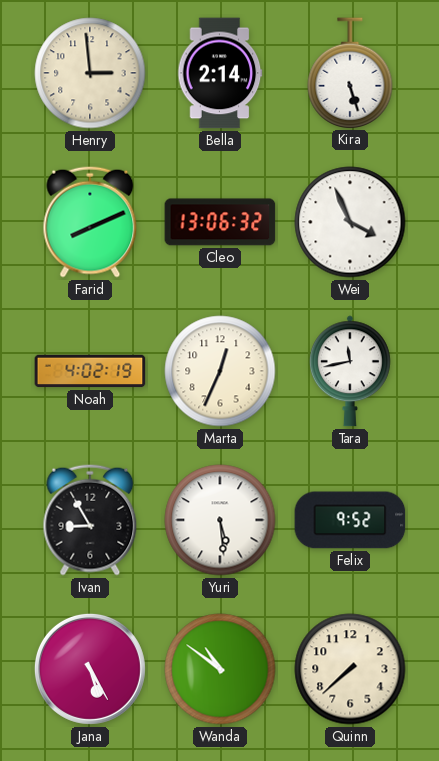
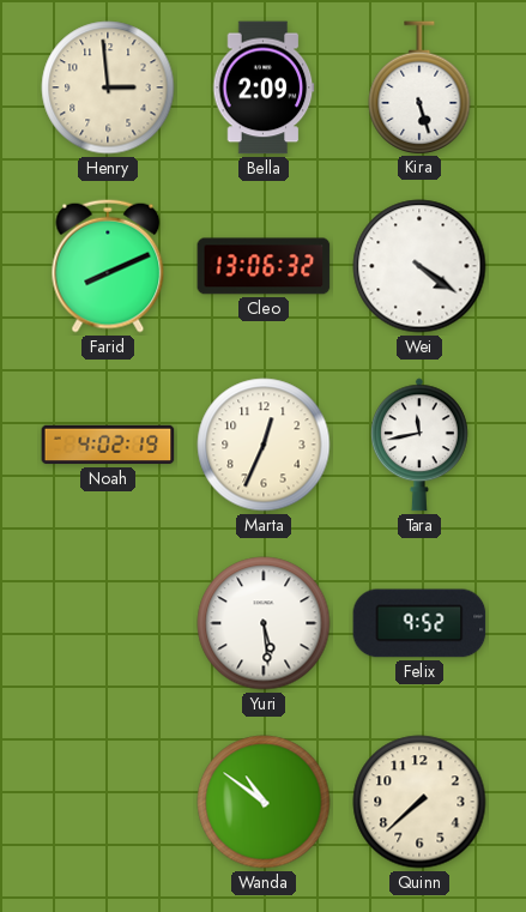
Bella: 2:14 -> 2:09
Wei: 3:56 -> 4:21
Ivan: 8:55 -> none
Jana: 5:25 -> none
